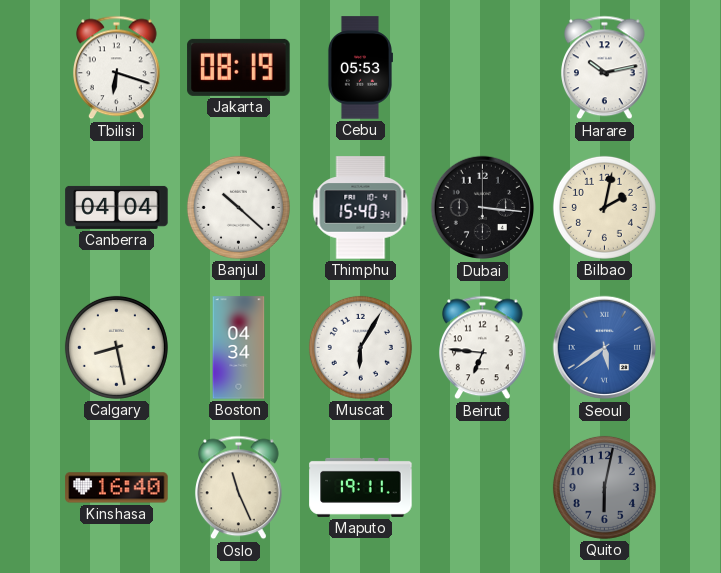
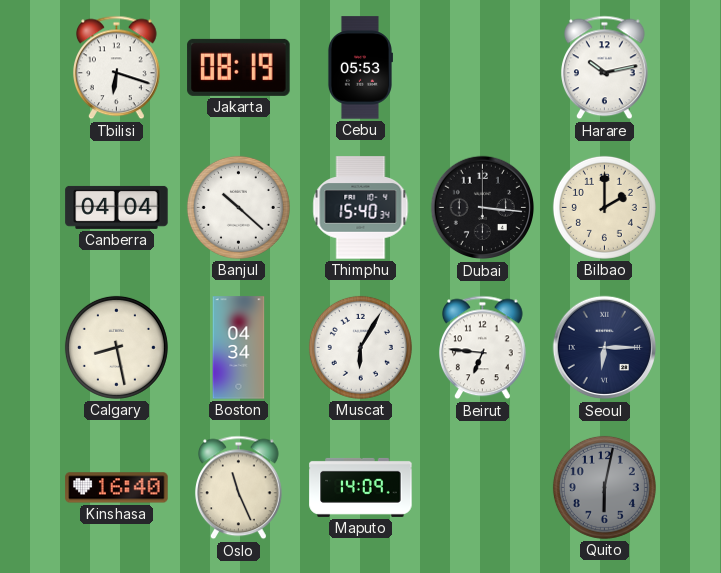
Bilbao: 2:02 -> 2:00
Seoul: 5:39 -> 6:15
Seoul dial: blue -> navy
Maputo: 19:11 -> 14:09
